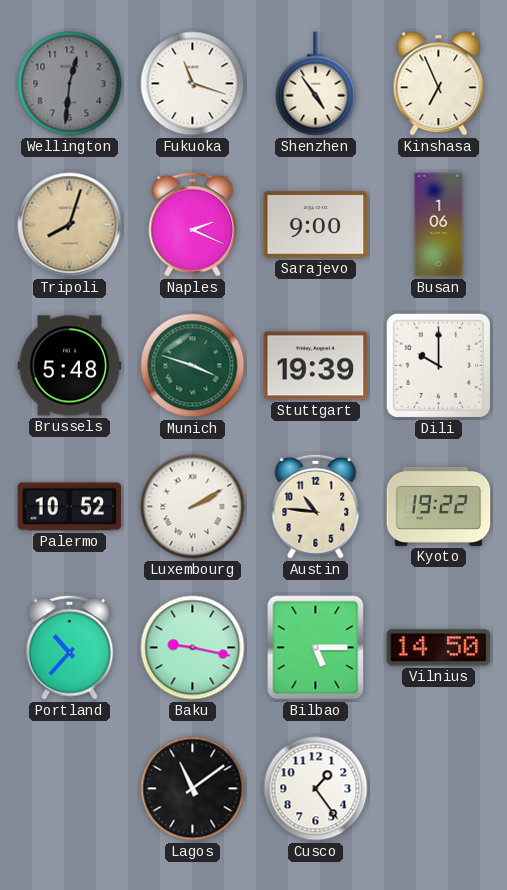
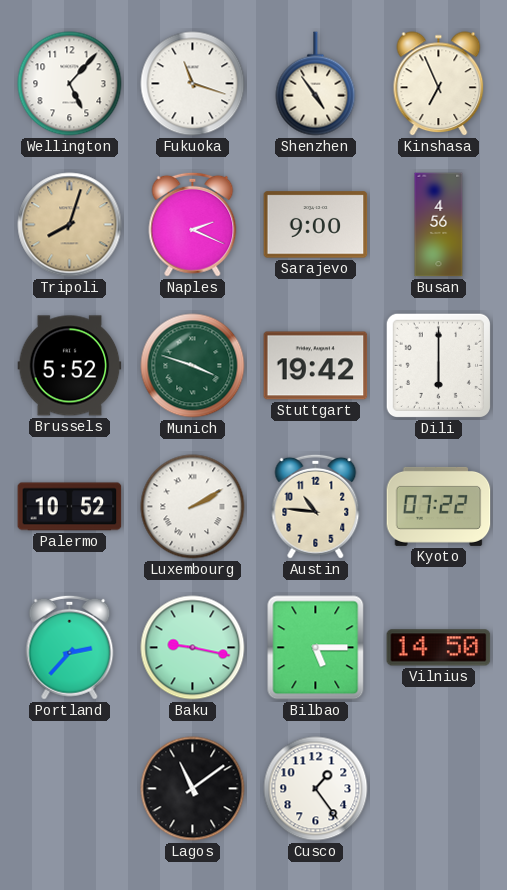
Wellington: 12:31 -> 5:07
Wellington dial: grey -> white
Busan: 1:06 -> 4:56
Brussels: 5:48 -> 5:52
Stuttgart: 19:39 -> 19:42
Dili: 10:00 -> 6:00
Kyoto: 19:22 -> 07:22
Portland: 10:37 -> 2:37
